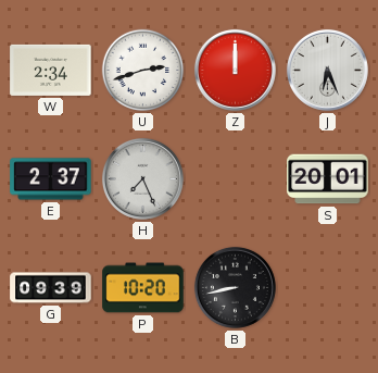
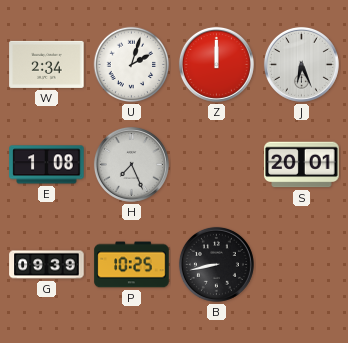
U: 2:42 -> 2:03
E: 2:37 -> 1:08
P: 10:20 -> 10:25
